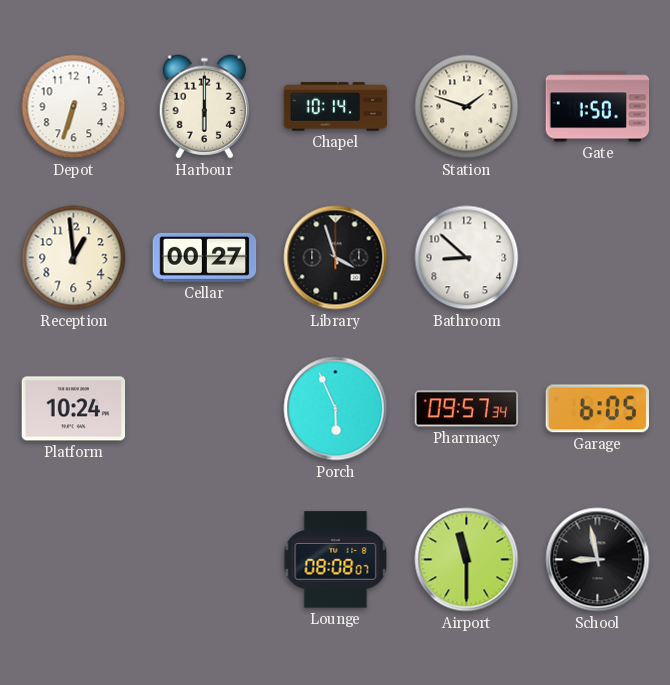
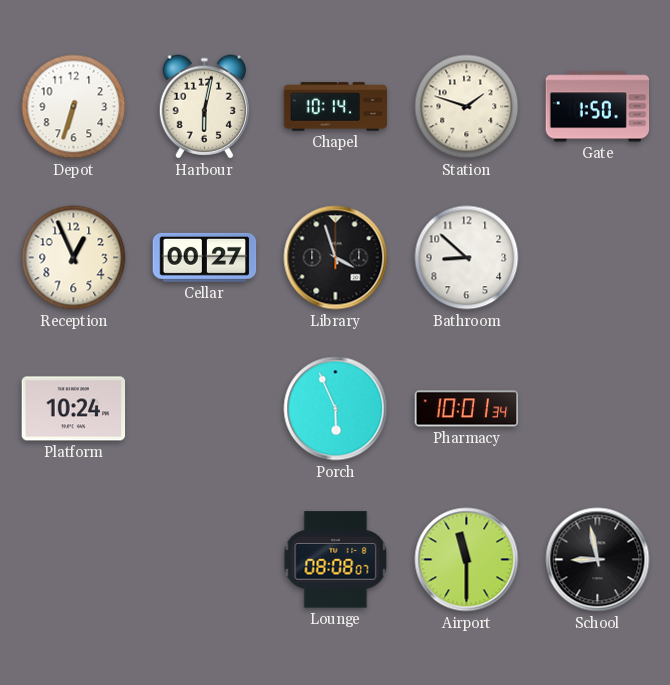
Harbour: 6:00 -> 6:02
Reception: 12:59 -> 12:56
Pharmacy: 09:57 -> 10:01
Garage: 6:05 -> none
